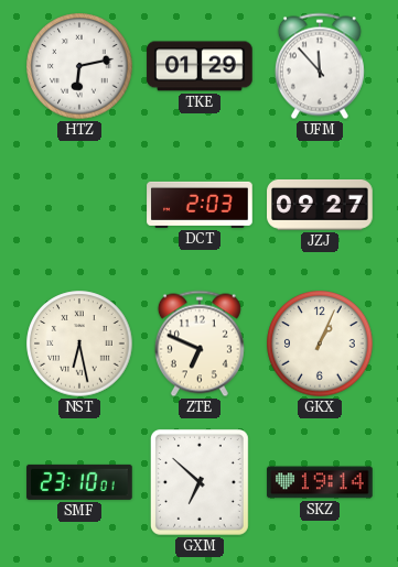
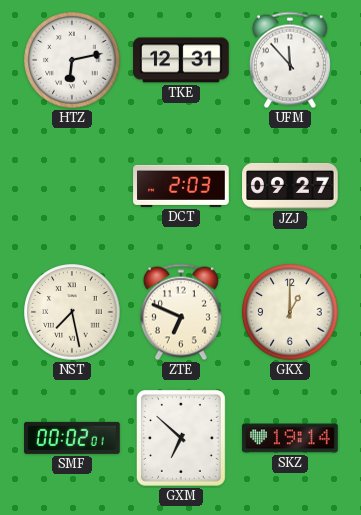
TKE: 01:29 -> 12:31
NST: 6:28 -> 7:28
GKX: 1:04 -> 1:00
SMF: 23:10 -> 00:02
